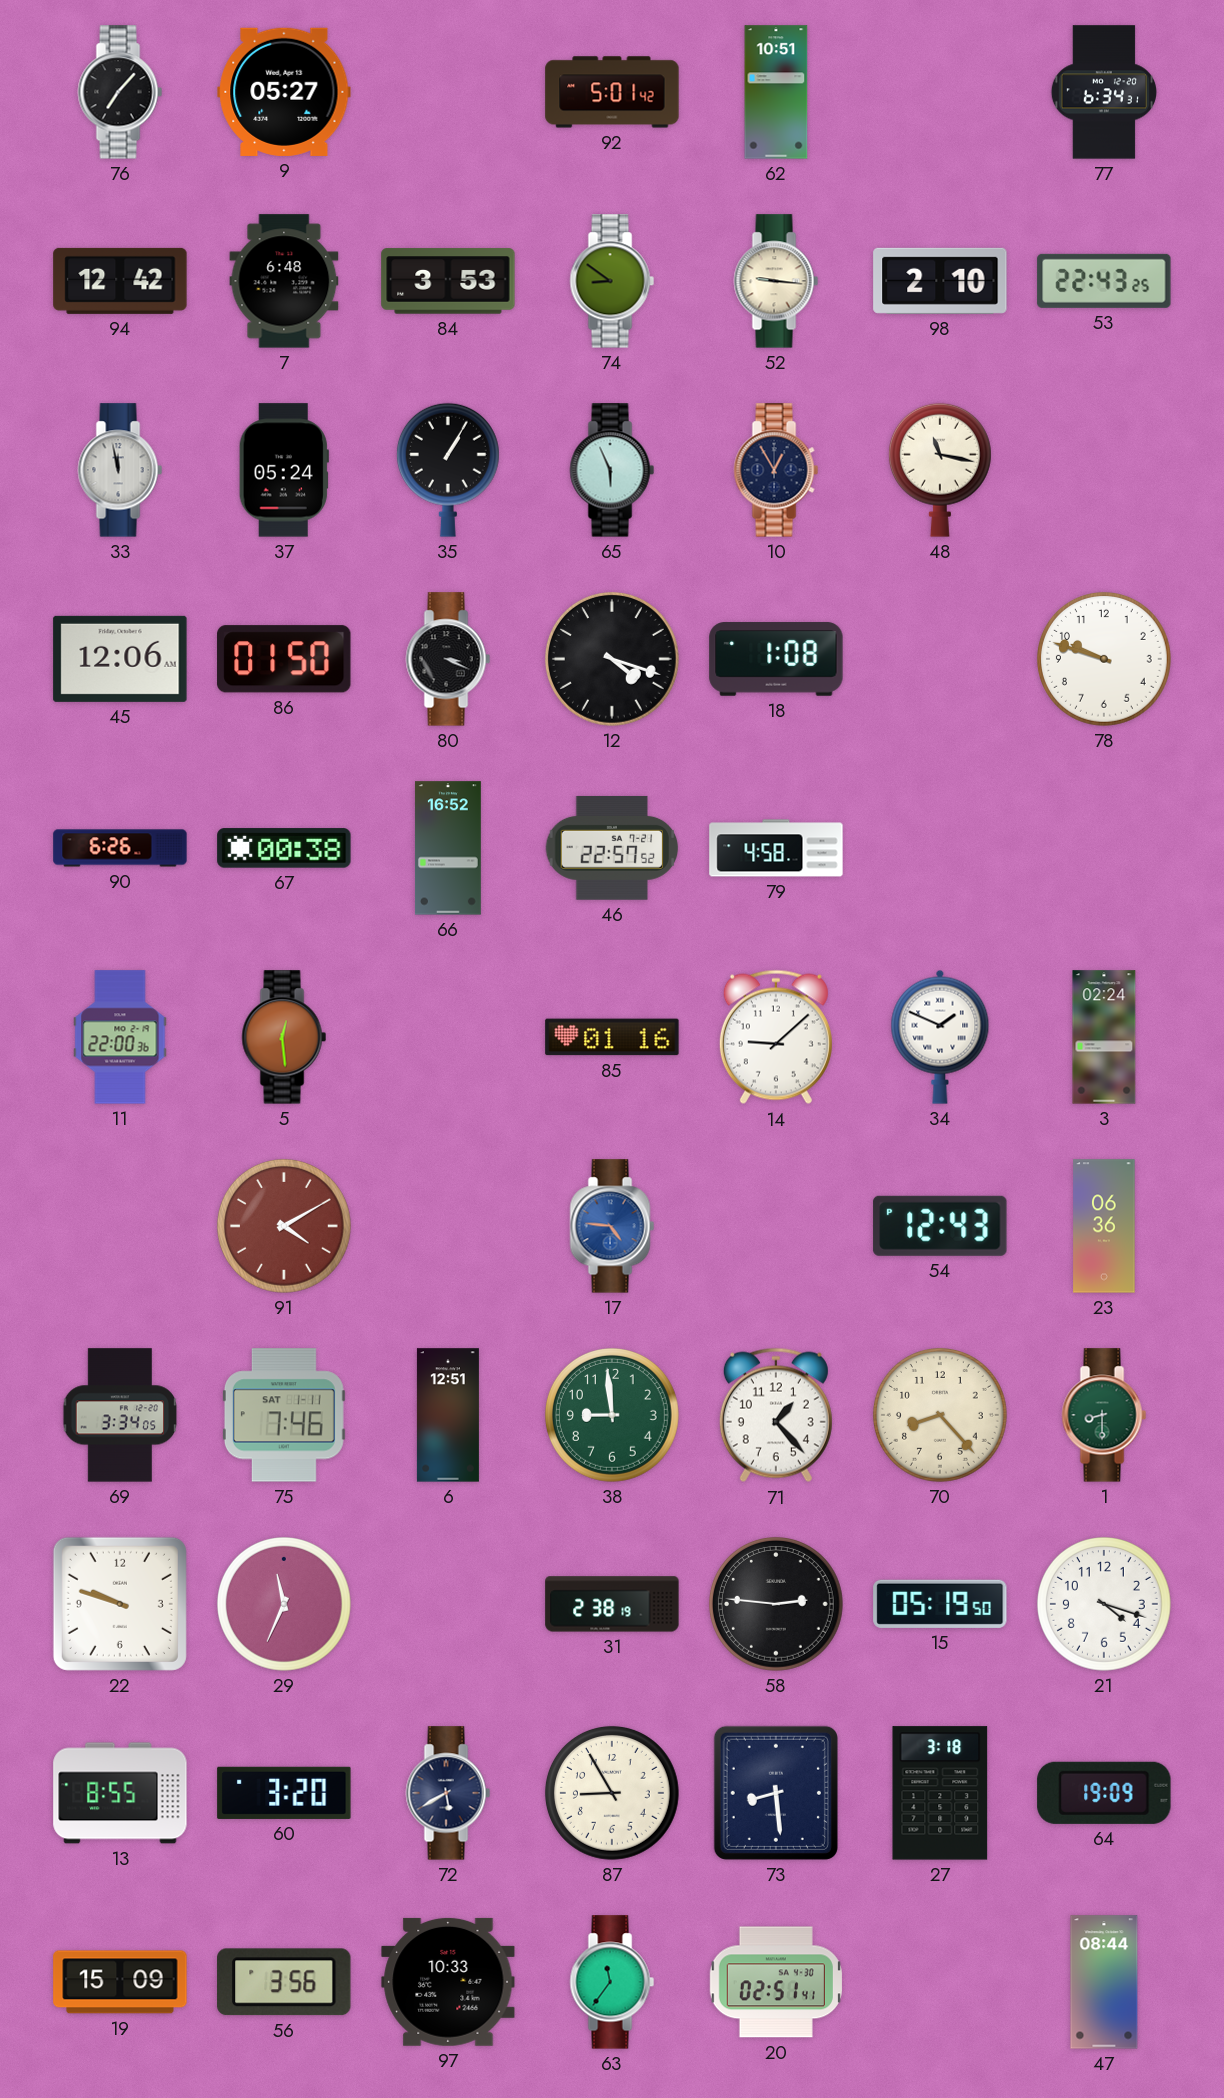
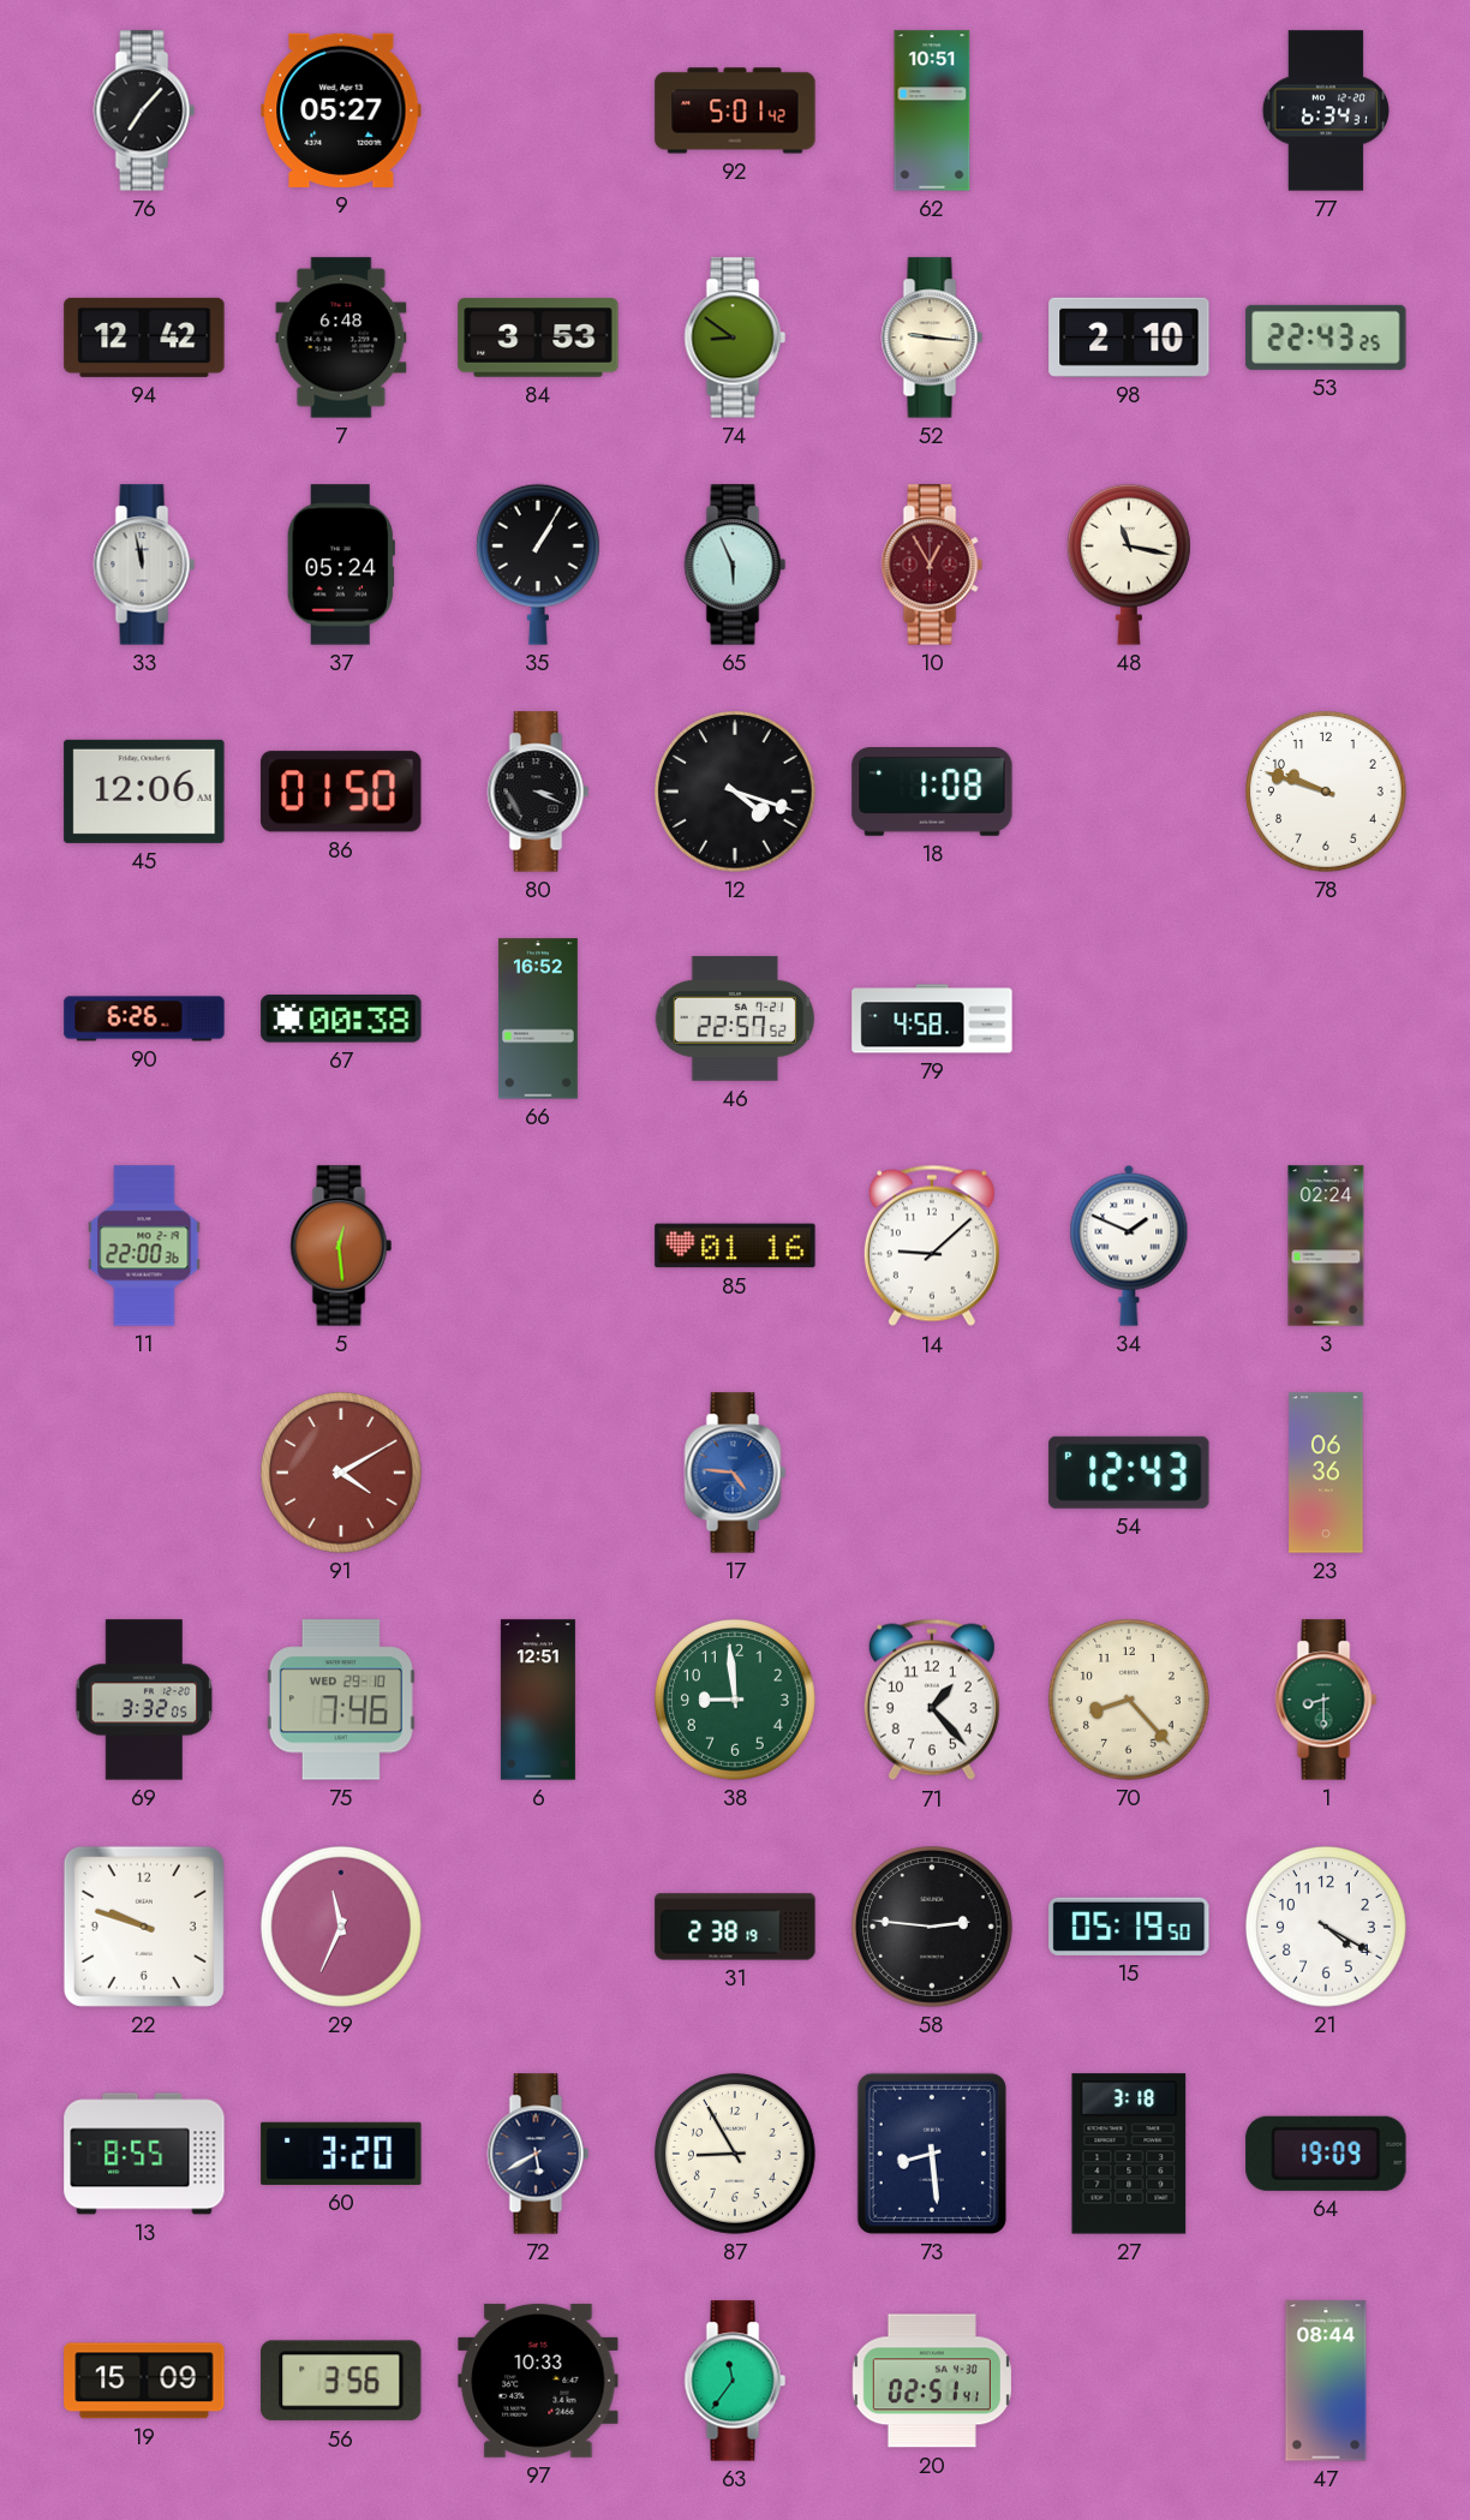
10 dial: navy -> burgundy
69: 3:34 -> 3:32
75 date: SAT 1-11 -> WED 29-10
21: 4:18 -> 4:20
